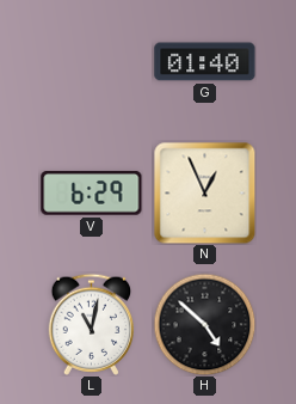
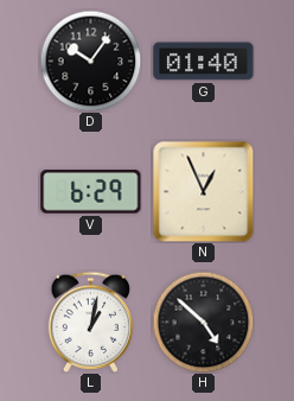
D: none -> 10:06
L: 11:02 -> 1:02
